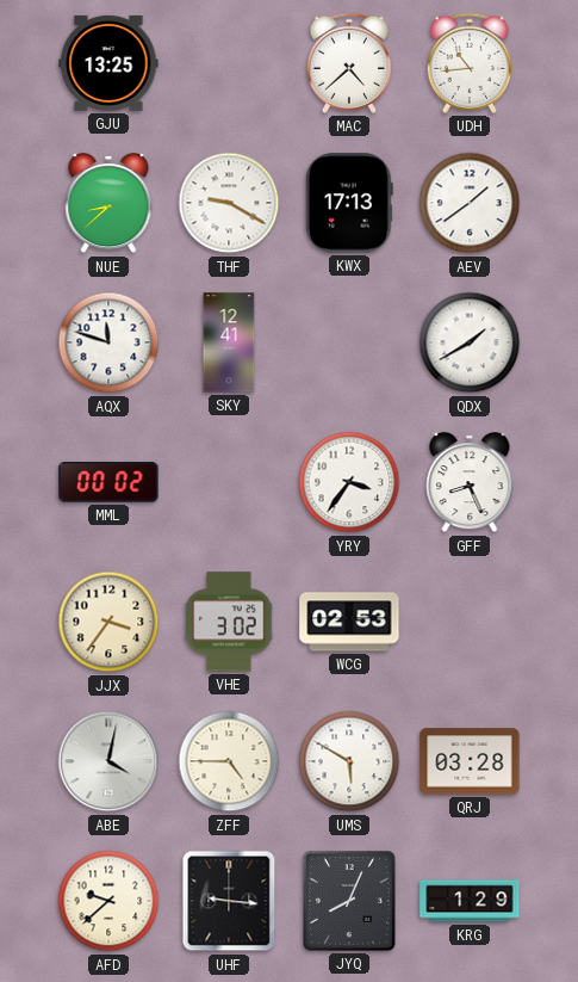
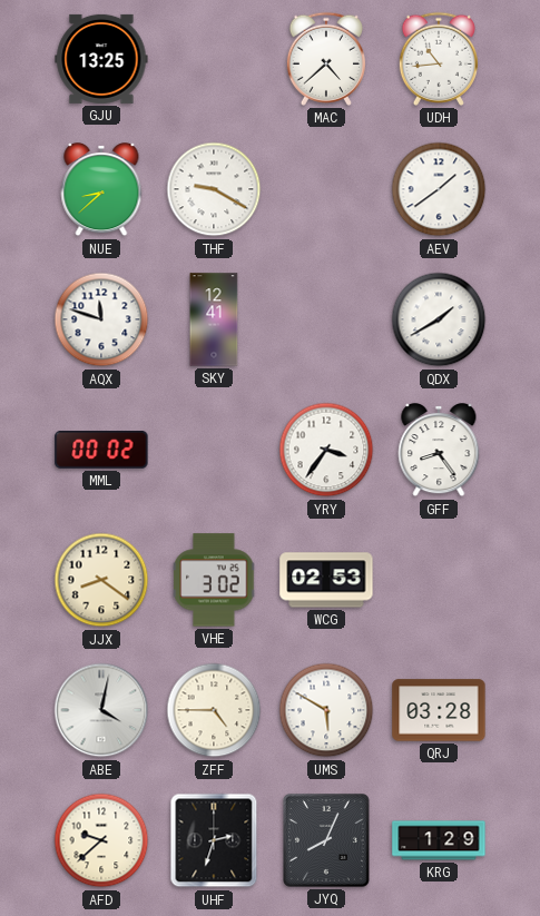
KWX: 17:13 -> none
GFF: 8:26 -> 8:24
JJX: 3:36 -> 8:21
UHF: 9:16 -> 2:33
